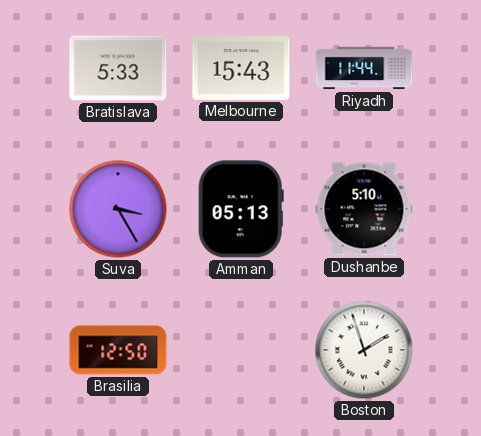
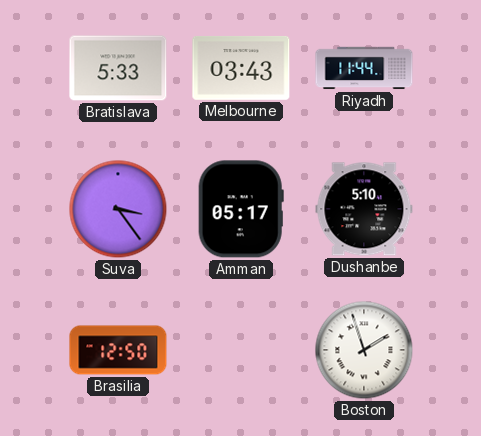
Melbourne: 15:43 -> 03:43
Suva: 3:25 -> 3:24
Amman: 05:13 -> 05:17
